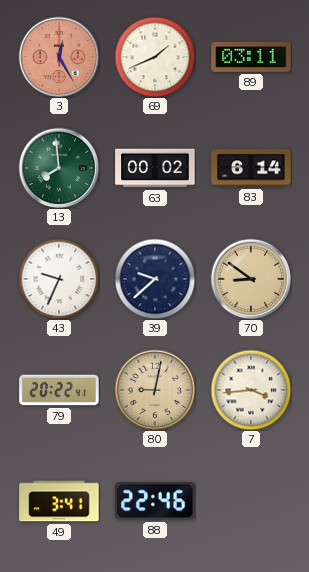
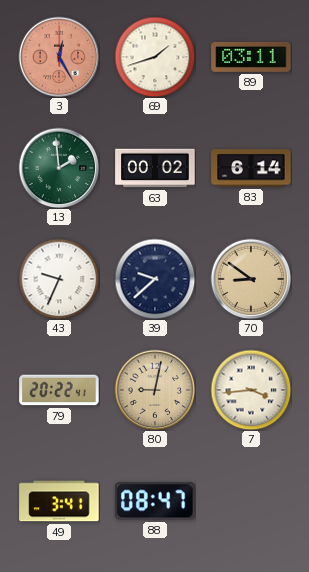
69: 1:41 -> 1:42
13: 7:59 -> 1:59
88: 22:46 -> 08:47
